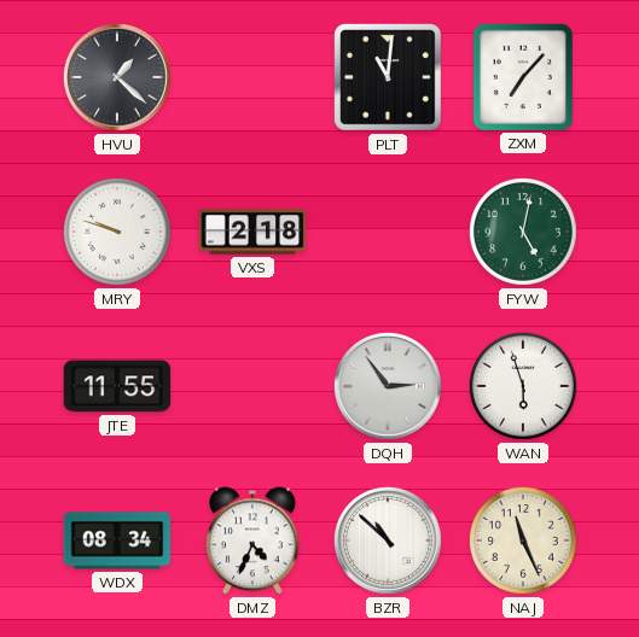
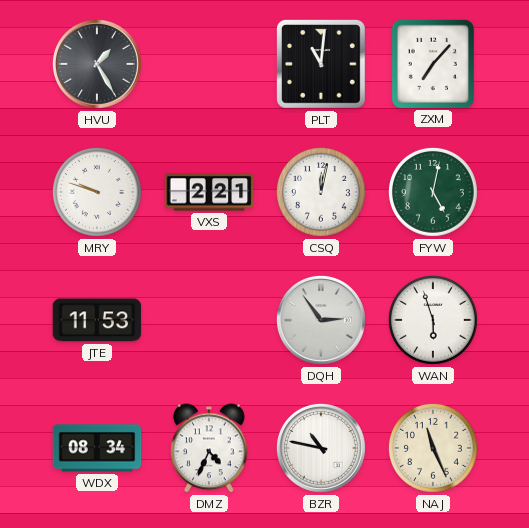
HVU: 1:22 -> 1:25
VXS: 2:18 -> 2:21
CSQ: none -> 12:02
JTE: 11:55 -> 11:53
BZR: 10:52 -> 10:47
